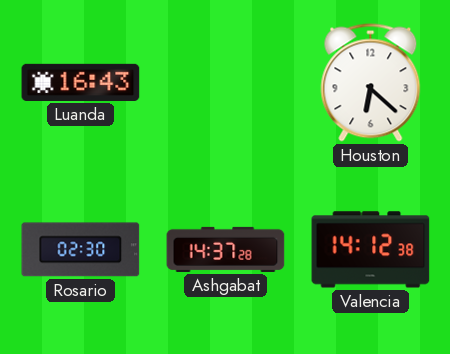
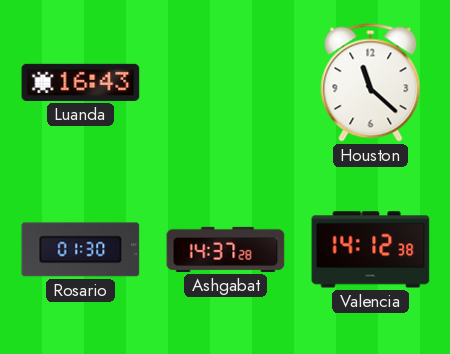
Houston: 6:22 -> 11:22
Rosario: 02:30 -> 01:30
